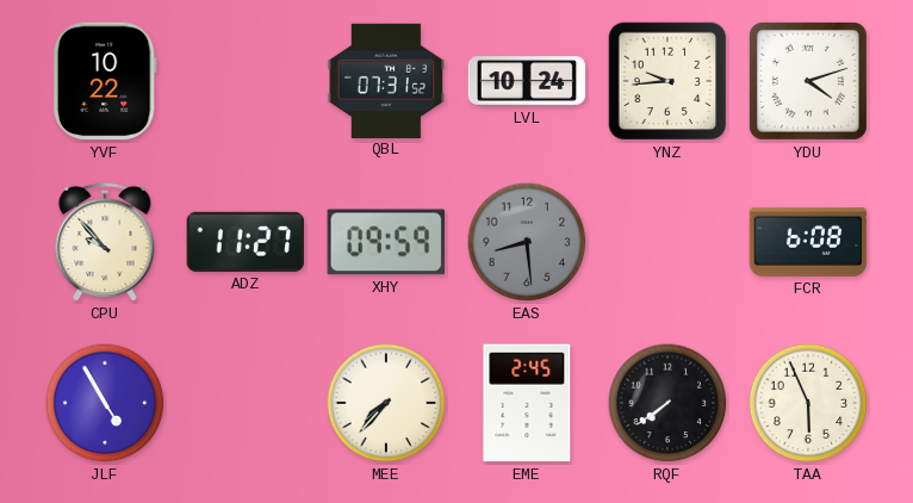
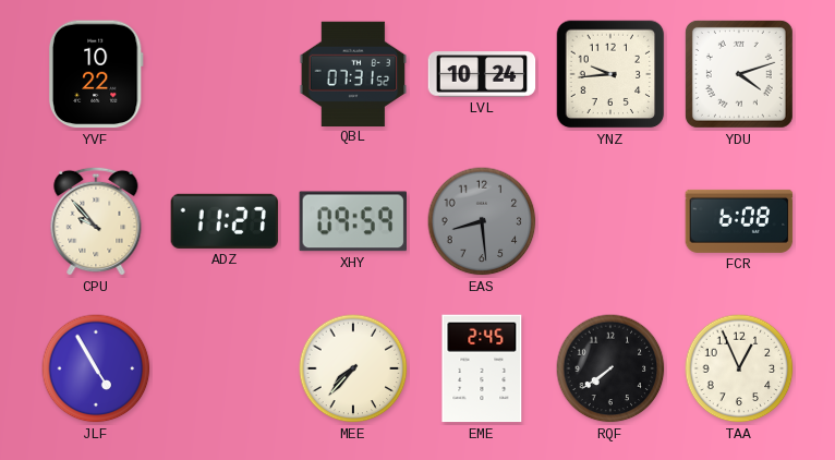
TAA: 5:56 -> 12:56
